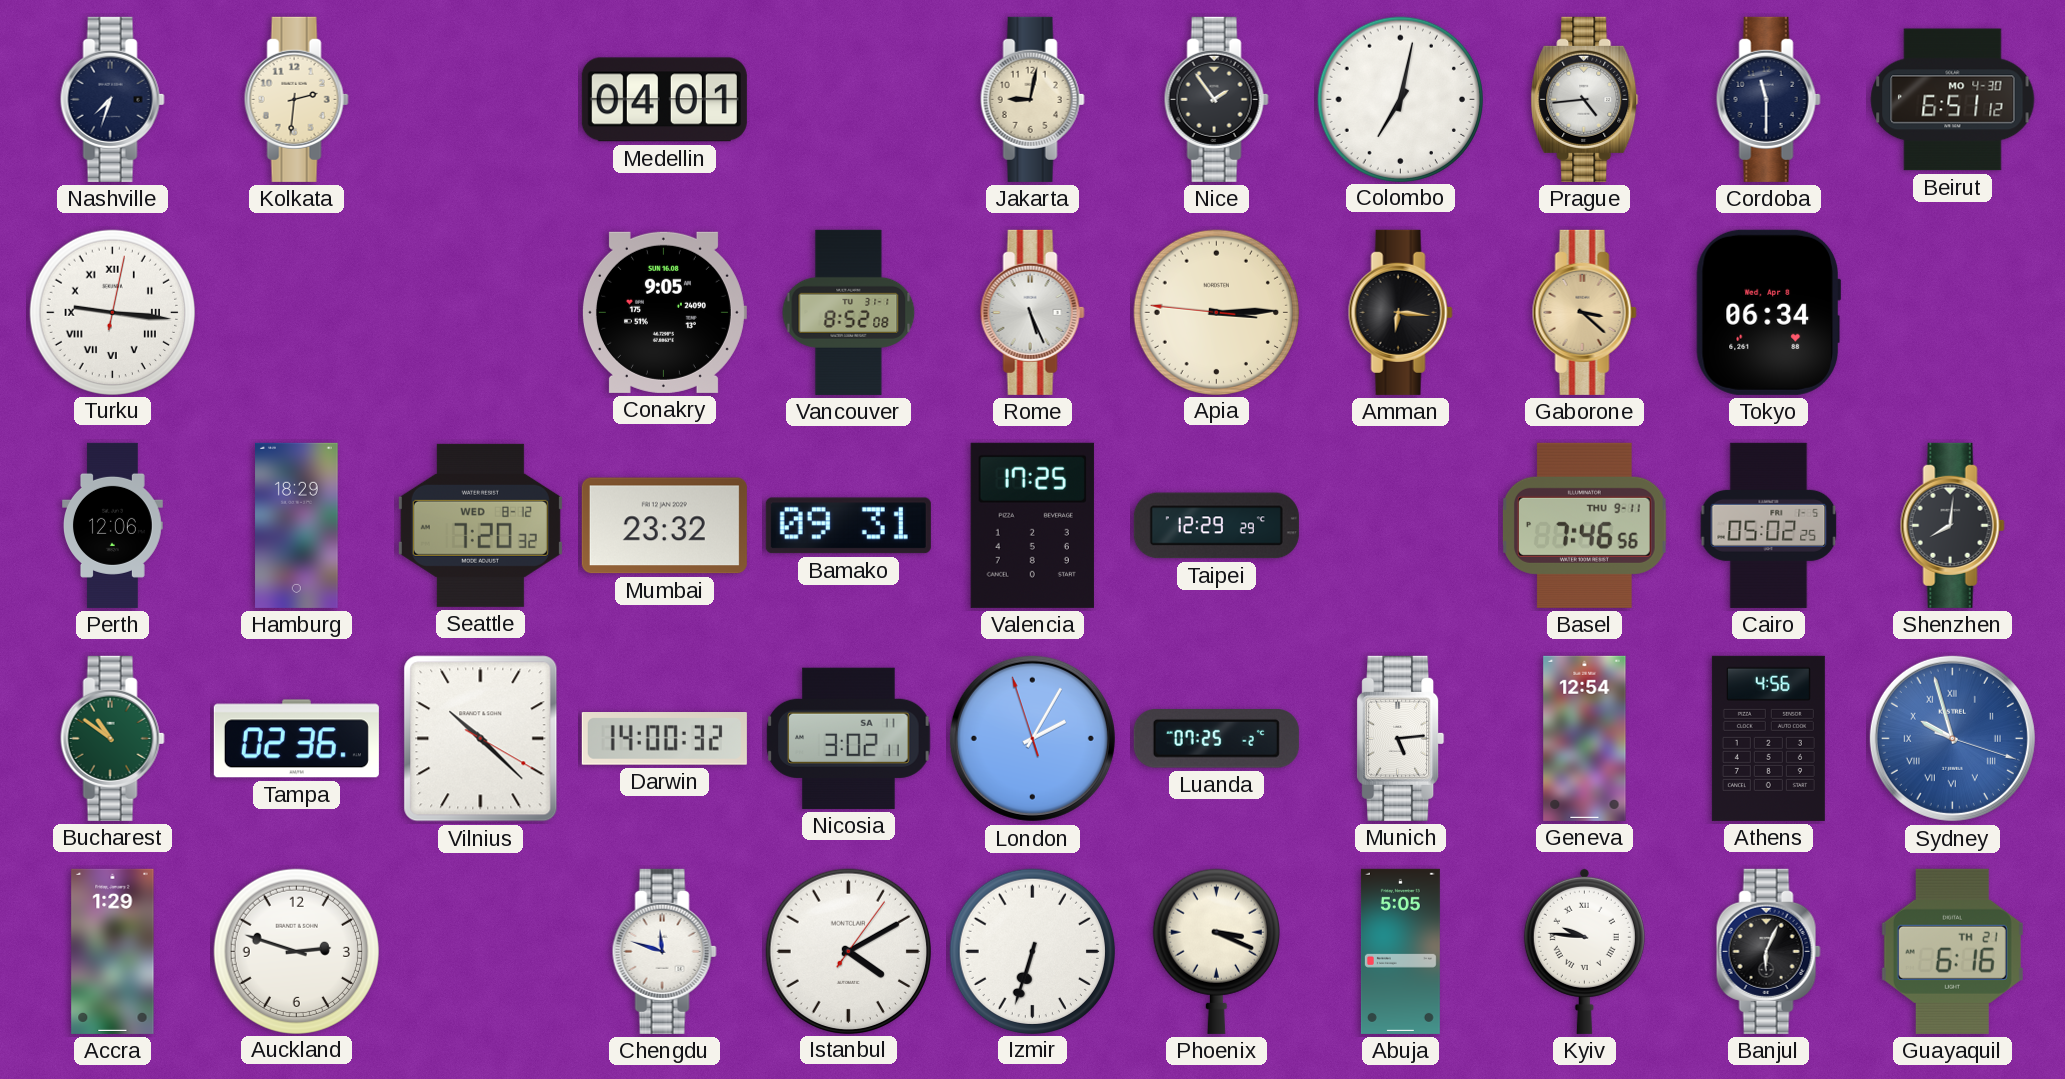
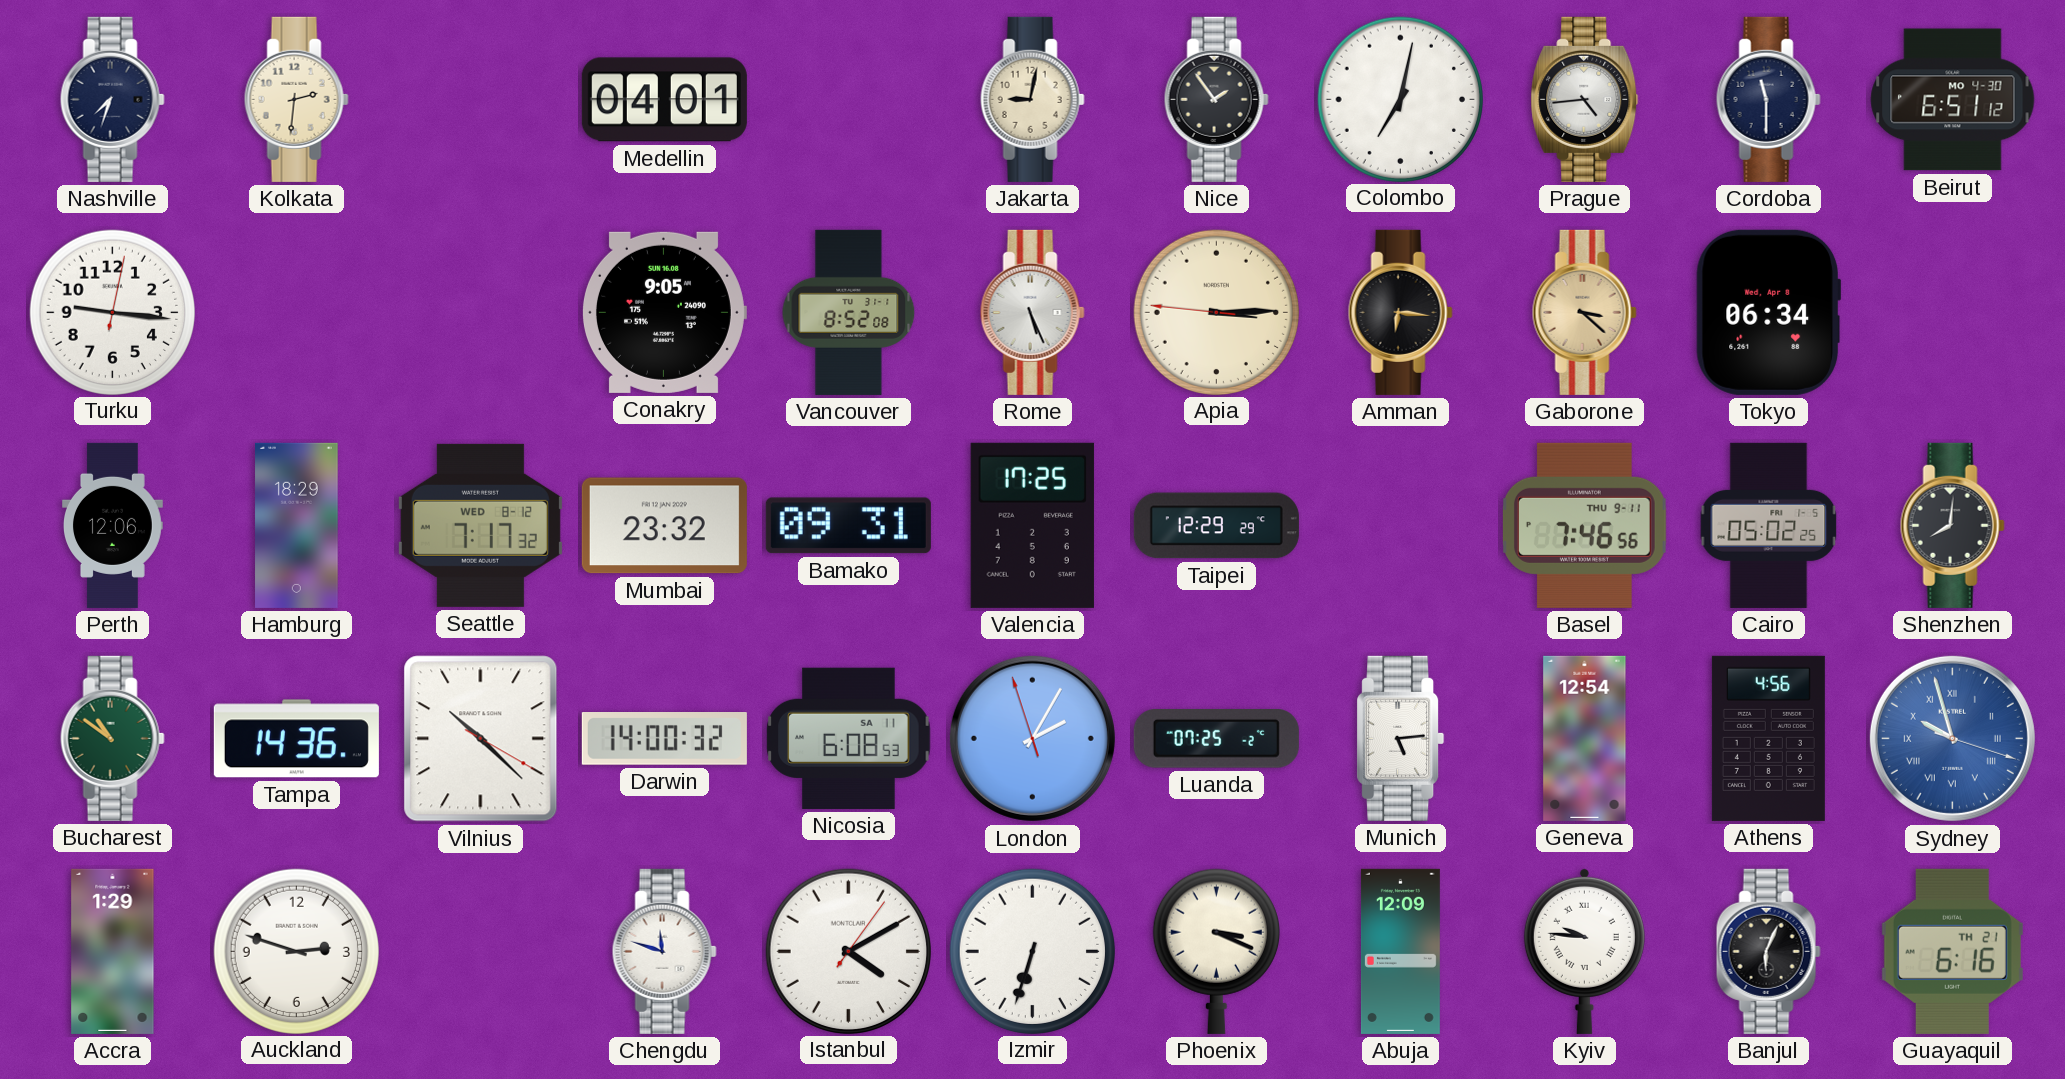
Turku numerals: Roman -> Arabic
Seattle: 7:20 -> 7:17
Tampa: 02:36 -> 14:36
Nicosia: 3:02 -> 6:08
Abuja: 5:05 -> 12:09
